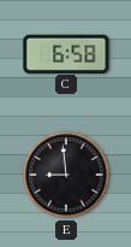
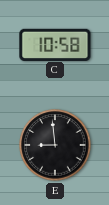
C: 6:58 -> 10:58
